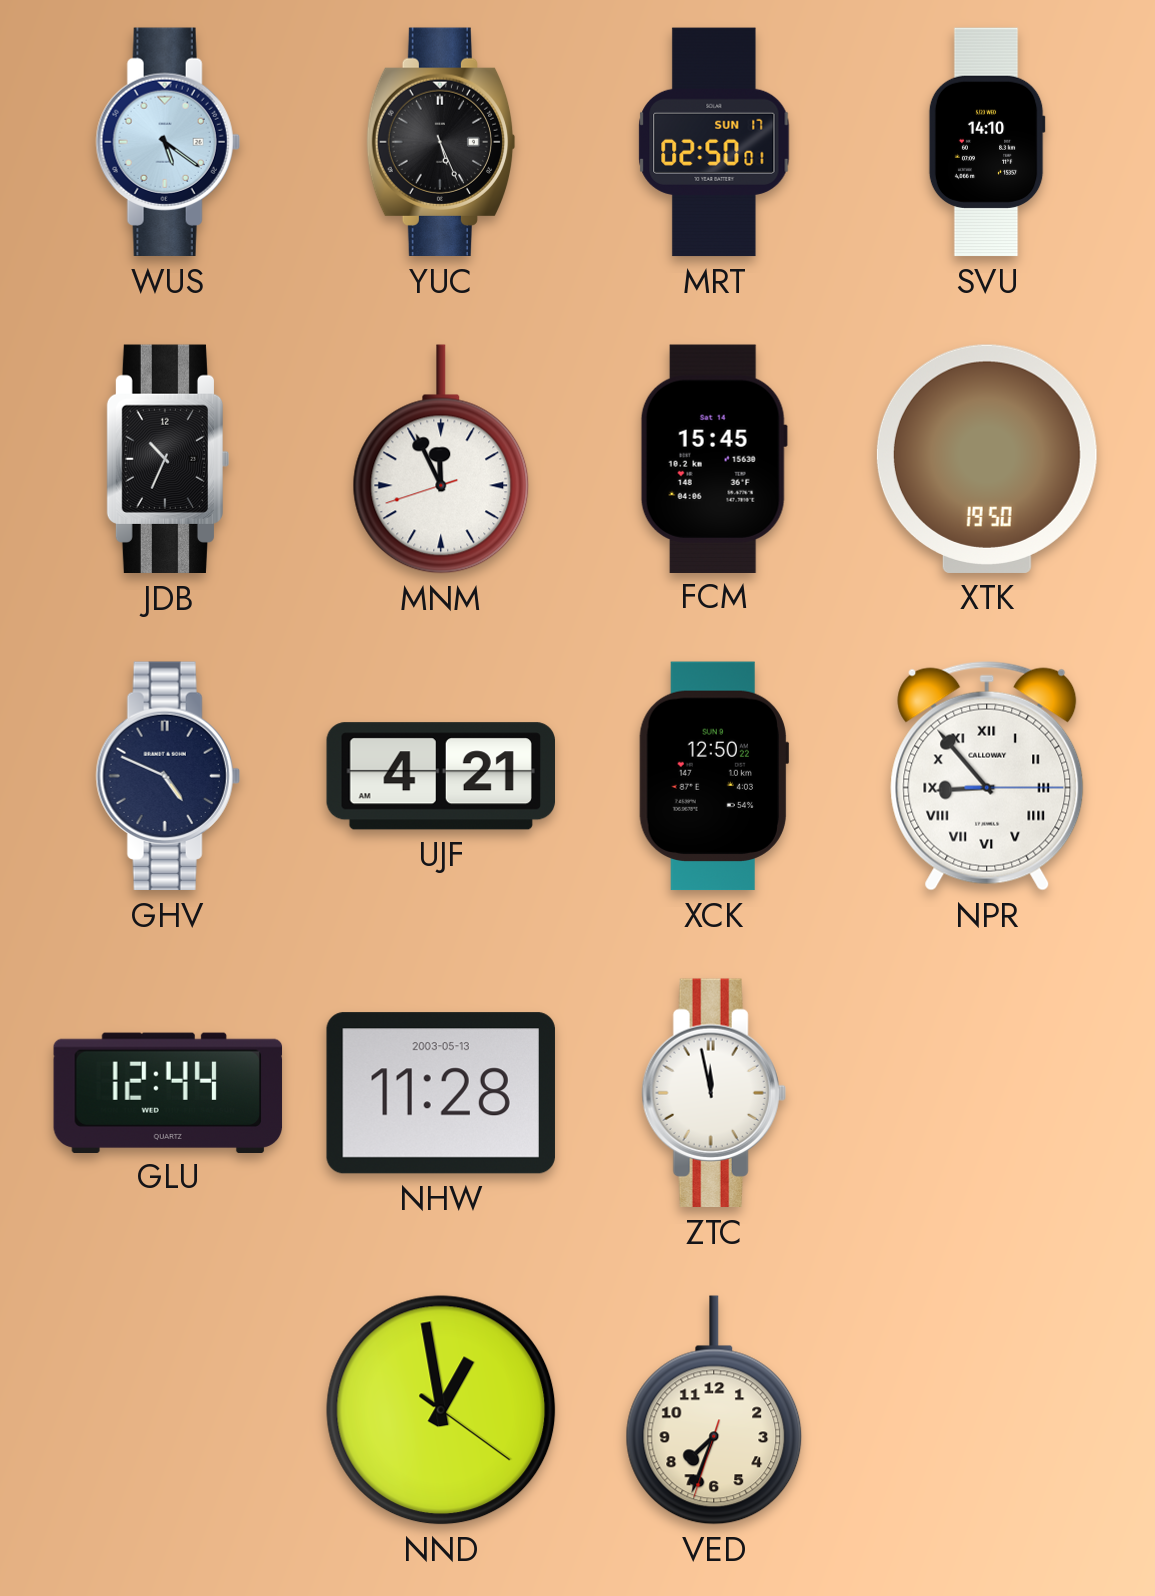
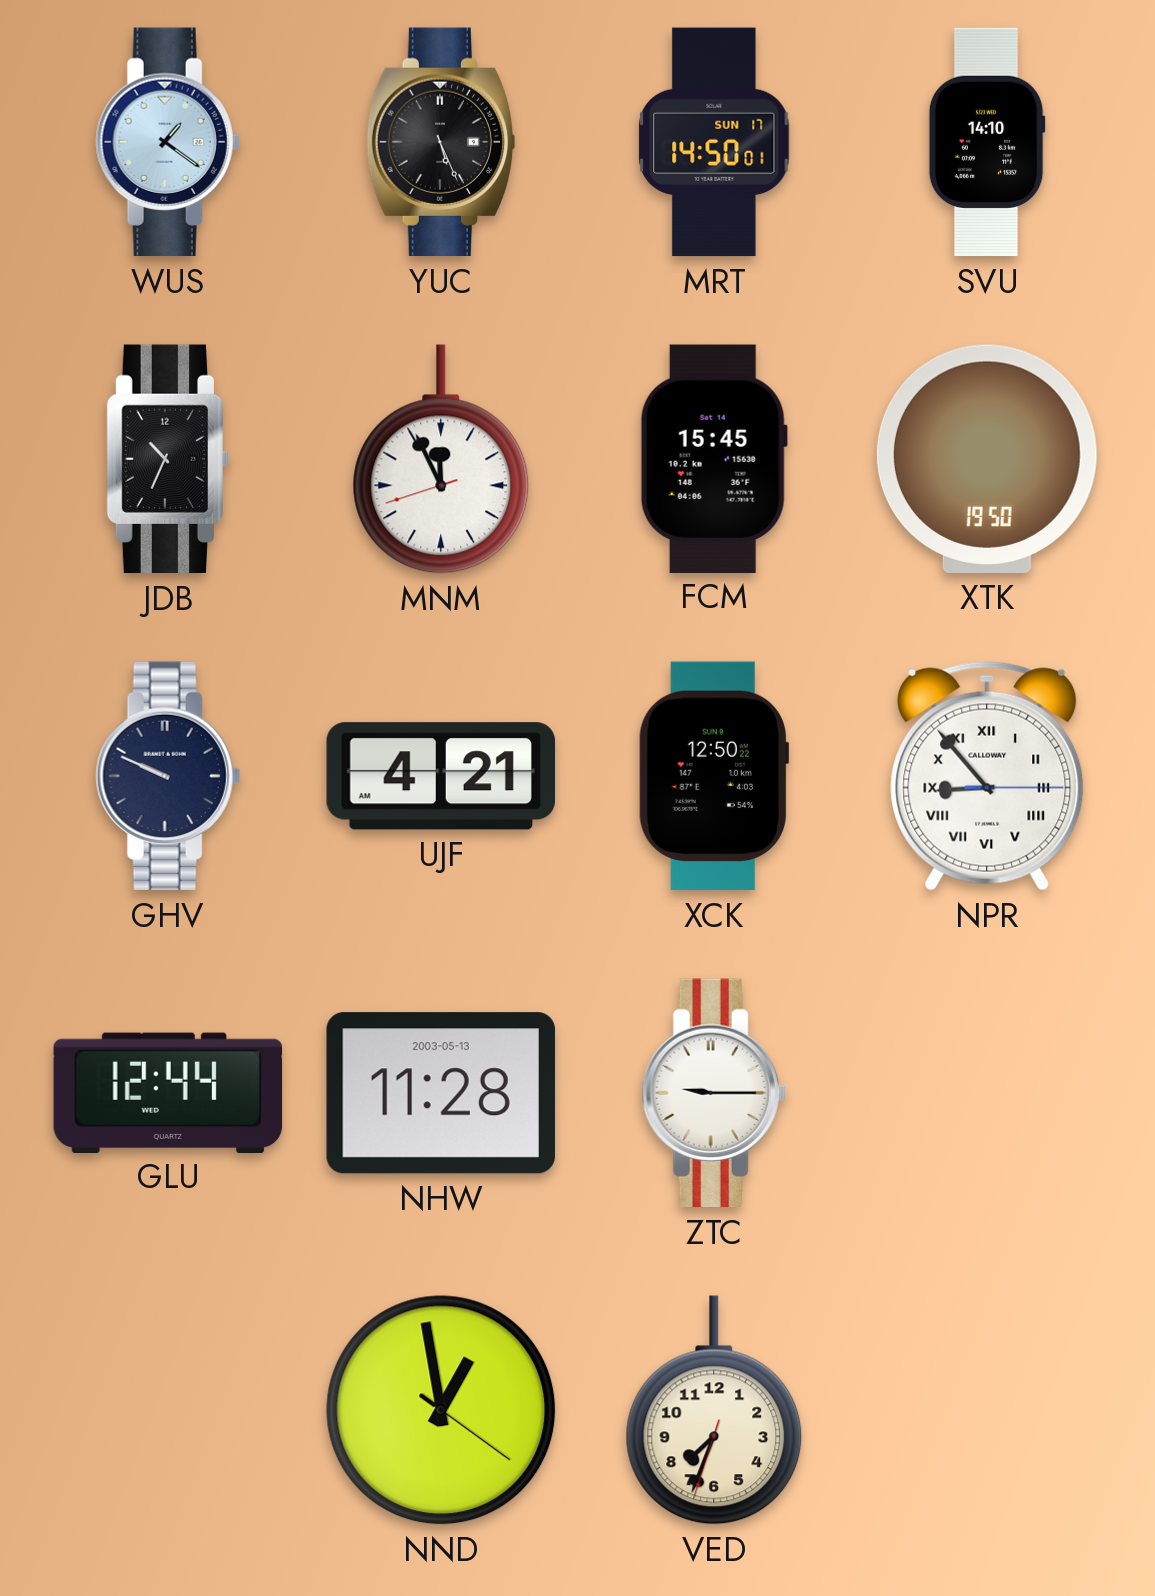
WUS: 5:21 -> 1:21
MRT: 02:50 -> 14:50
GHV: 4:49 -> 9:49
ZTC: 11:58 -> 9:15
